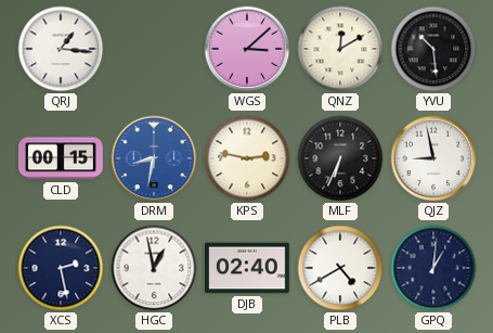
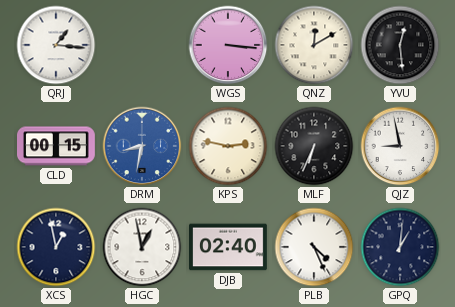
WGS: 3:08 -> 3:16
YVU: 10:29 -> 12:29
XCS: 2:28 -> 12:58
PLB: 4:40 -> 4:26
